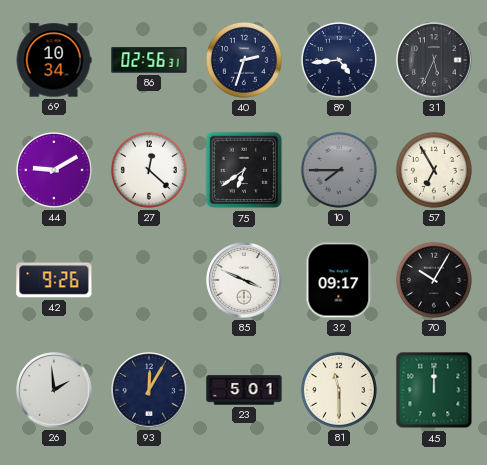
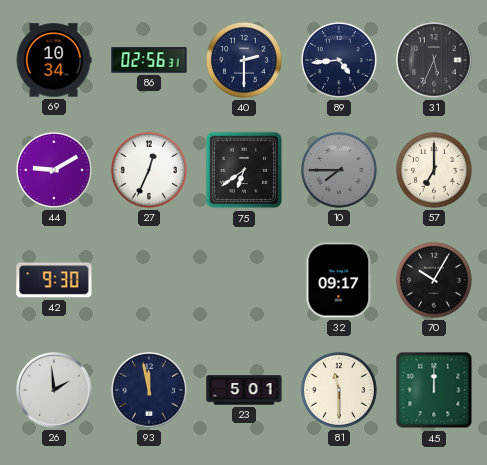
40: 2:33 -> 2:30
27: 12:22 -> 12:34
57: 6:55 -> 7:00
42: 9:26 -> 9:30
85: 3:49 -> none
93: 12:05 -> 11:58
